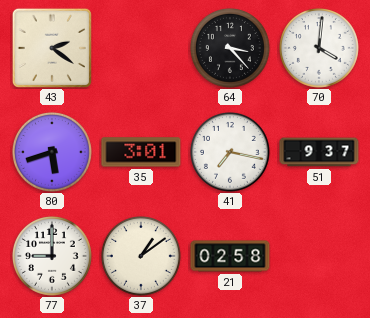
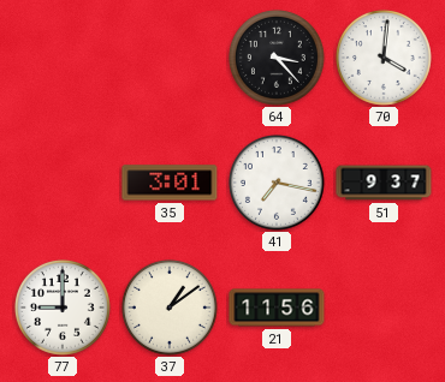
43: 2:21 -> none
80: 5:42 -> none
21: 02:58 -> 11:56
